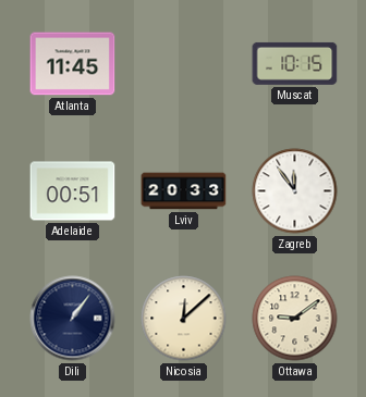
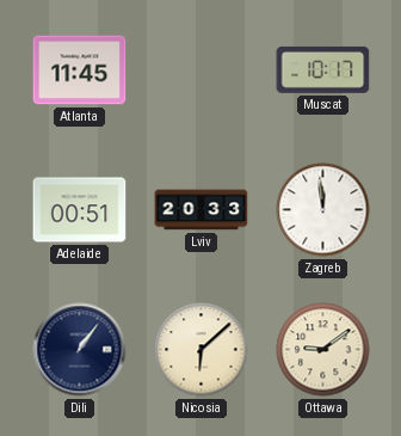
Muscat: 10:15 -> 10:17
Zagreb: 11:54 -> 11:59
Nicosia: 12:08 -> 6:08
